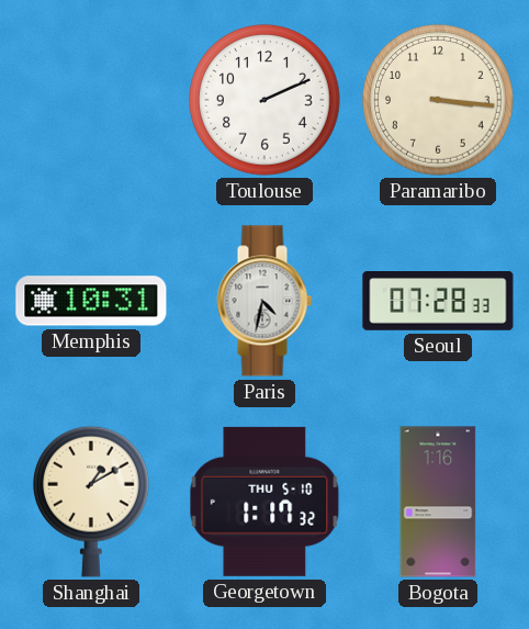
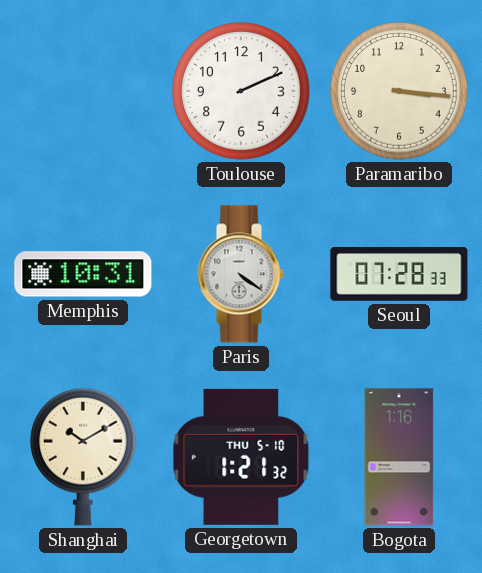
Paris: 4:32 -> 4:21
Shanghai: 1:10 -> 10:10
Georgetown: 1:17 -> 1:21
